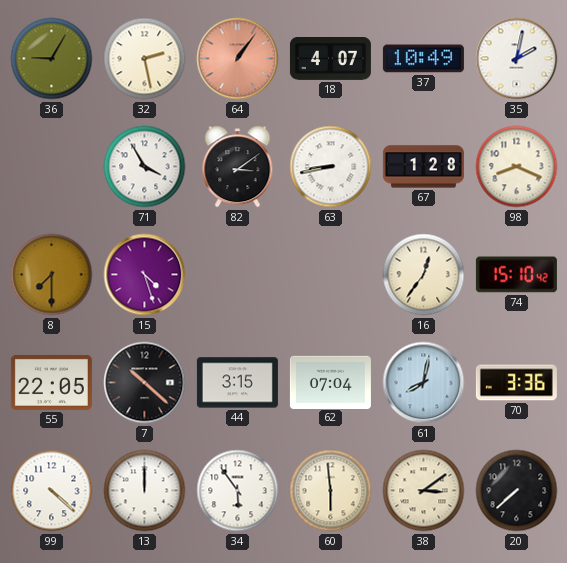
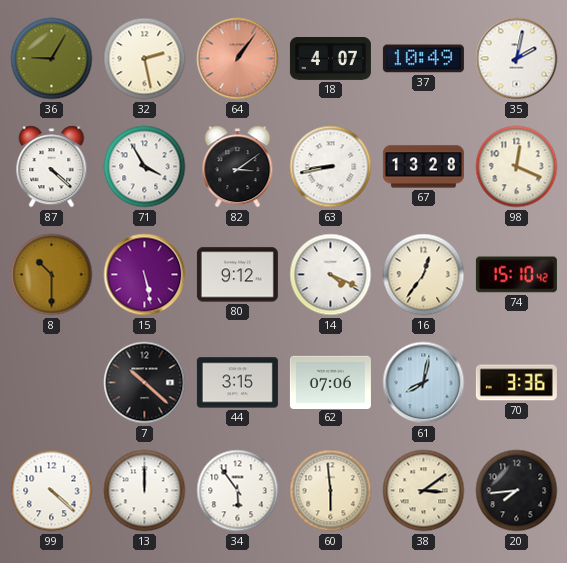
87: none -> 4:22
67: 1:28 -> 13:28
98: 8:19 -> 12:19
8: 7:30 -> 10:30
15: 4:27 -> 5:28
80: none -> 9:12
14: none -> 4:19
55: 22:05 -> none
62: 07:04 -> 07:06
20: 7:38 -> 7:44
